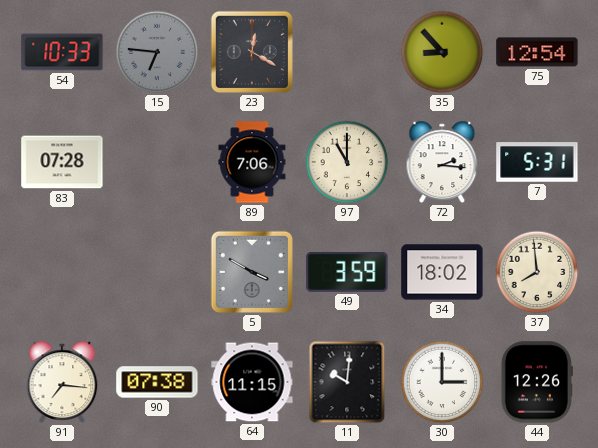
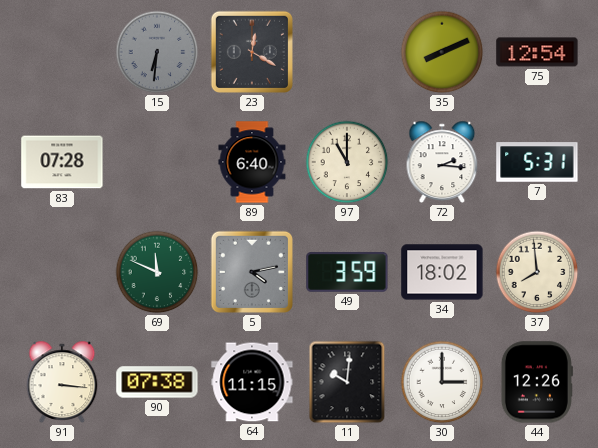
54: 10:33 -> none
15: 6:46 -> 6:31
35: 8:53 -> 8:11
89: 7:06 -> 6:40
69: none -> 11:49
5: 3:50 -> 4:13
91: 7:16 -> 3:16
